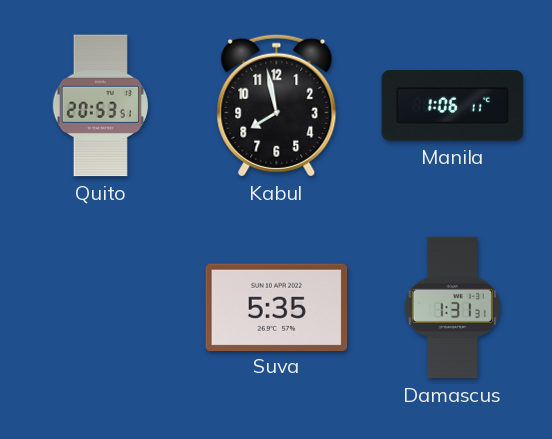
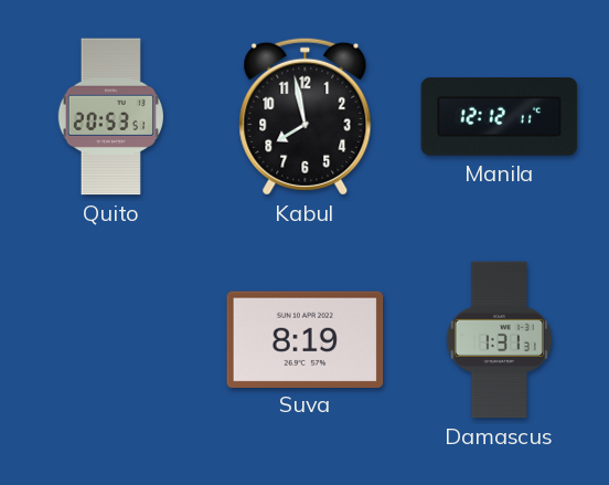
Manila: 1:06 -> 12:12
Suva: 5:35 -> 8:19
